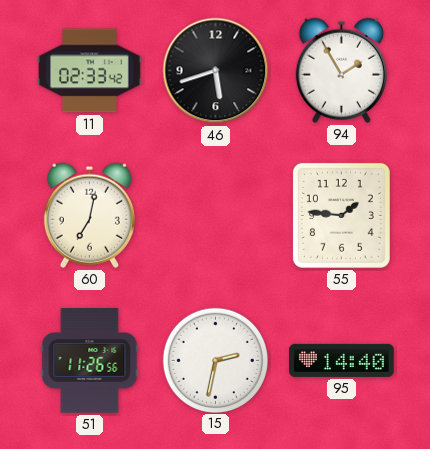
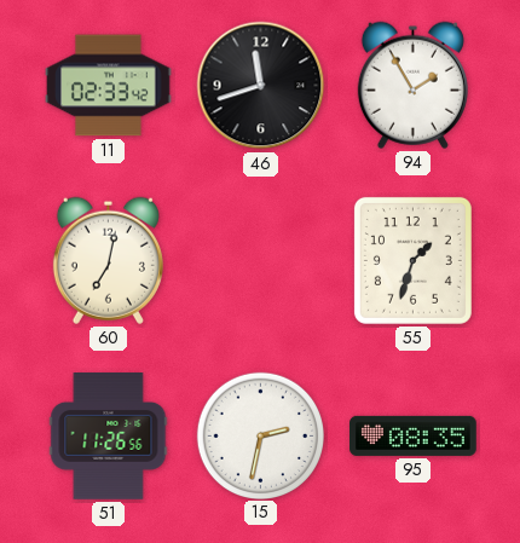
46: 5:42 -> 11:42
55: 1:46 -> 1:33
95: 14:40 -> 08:35
